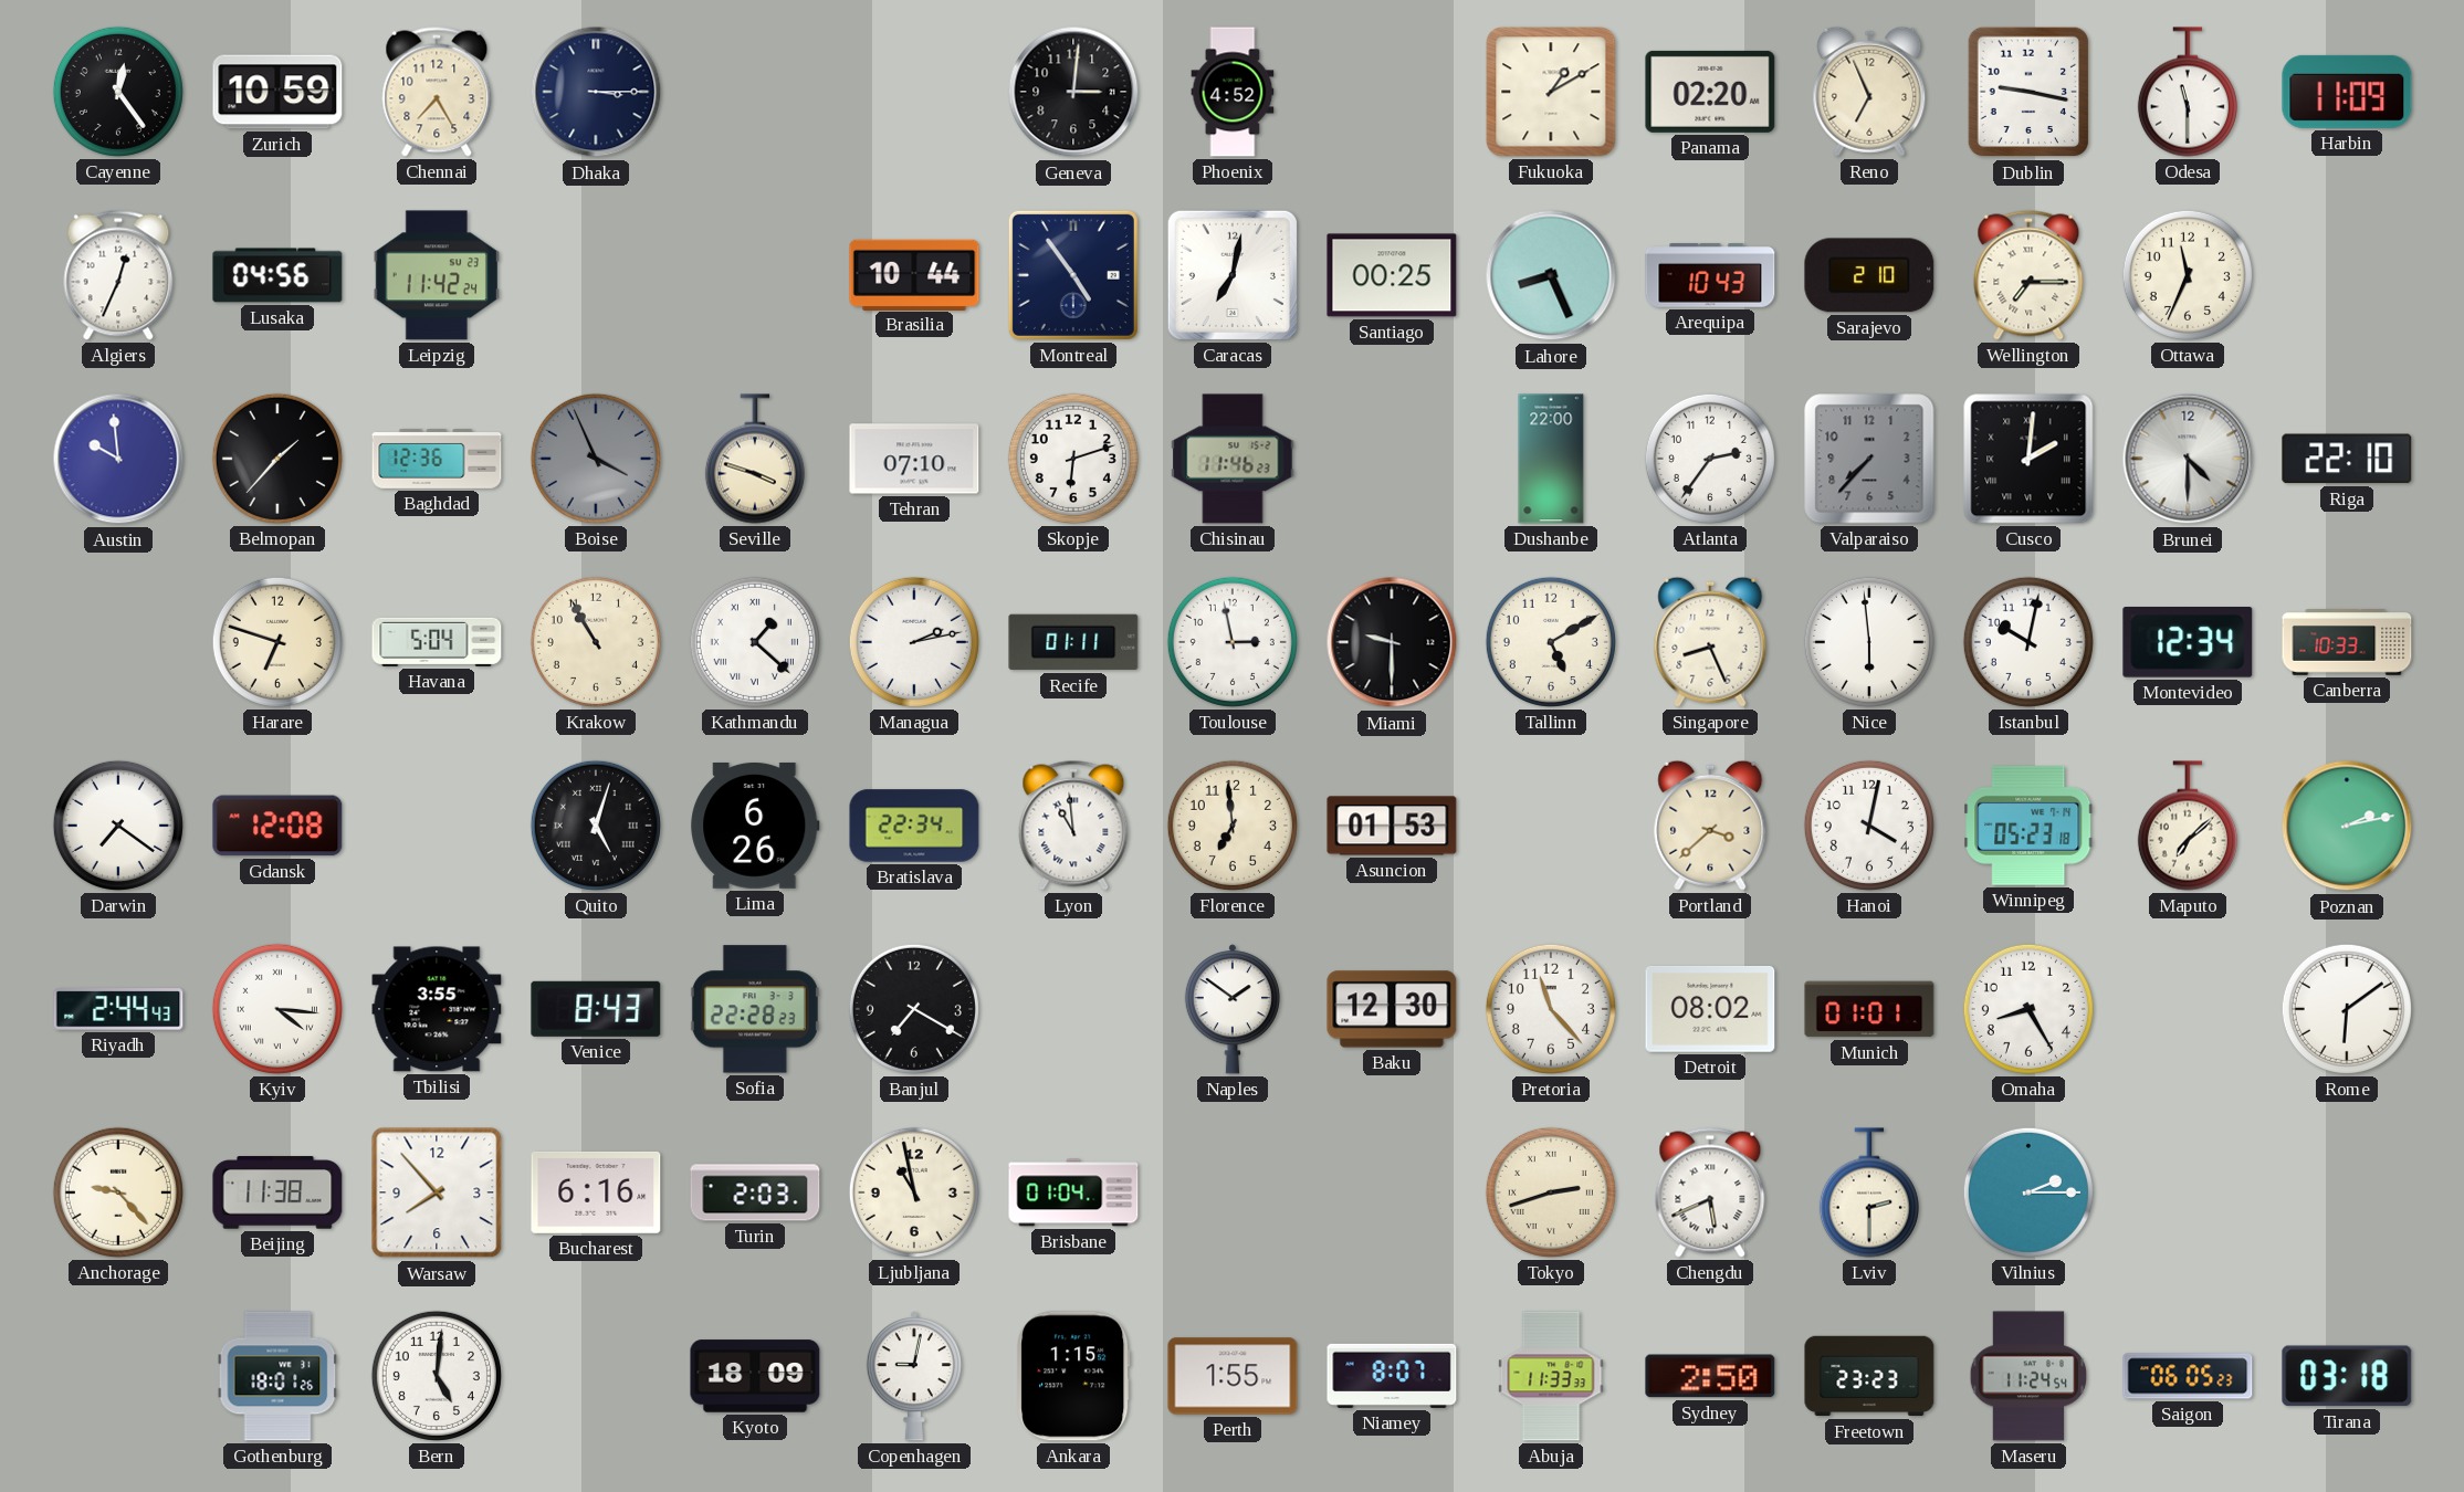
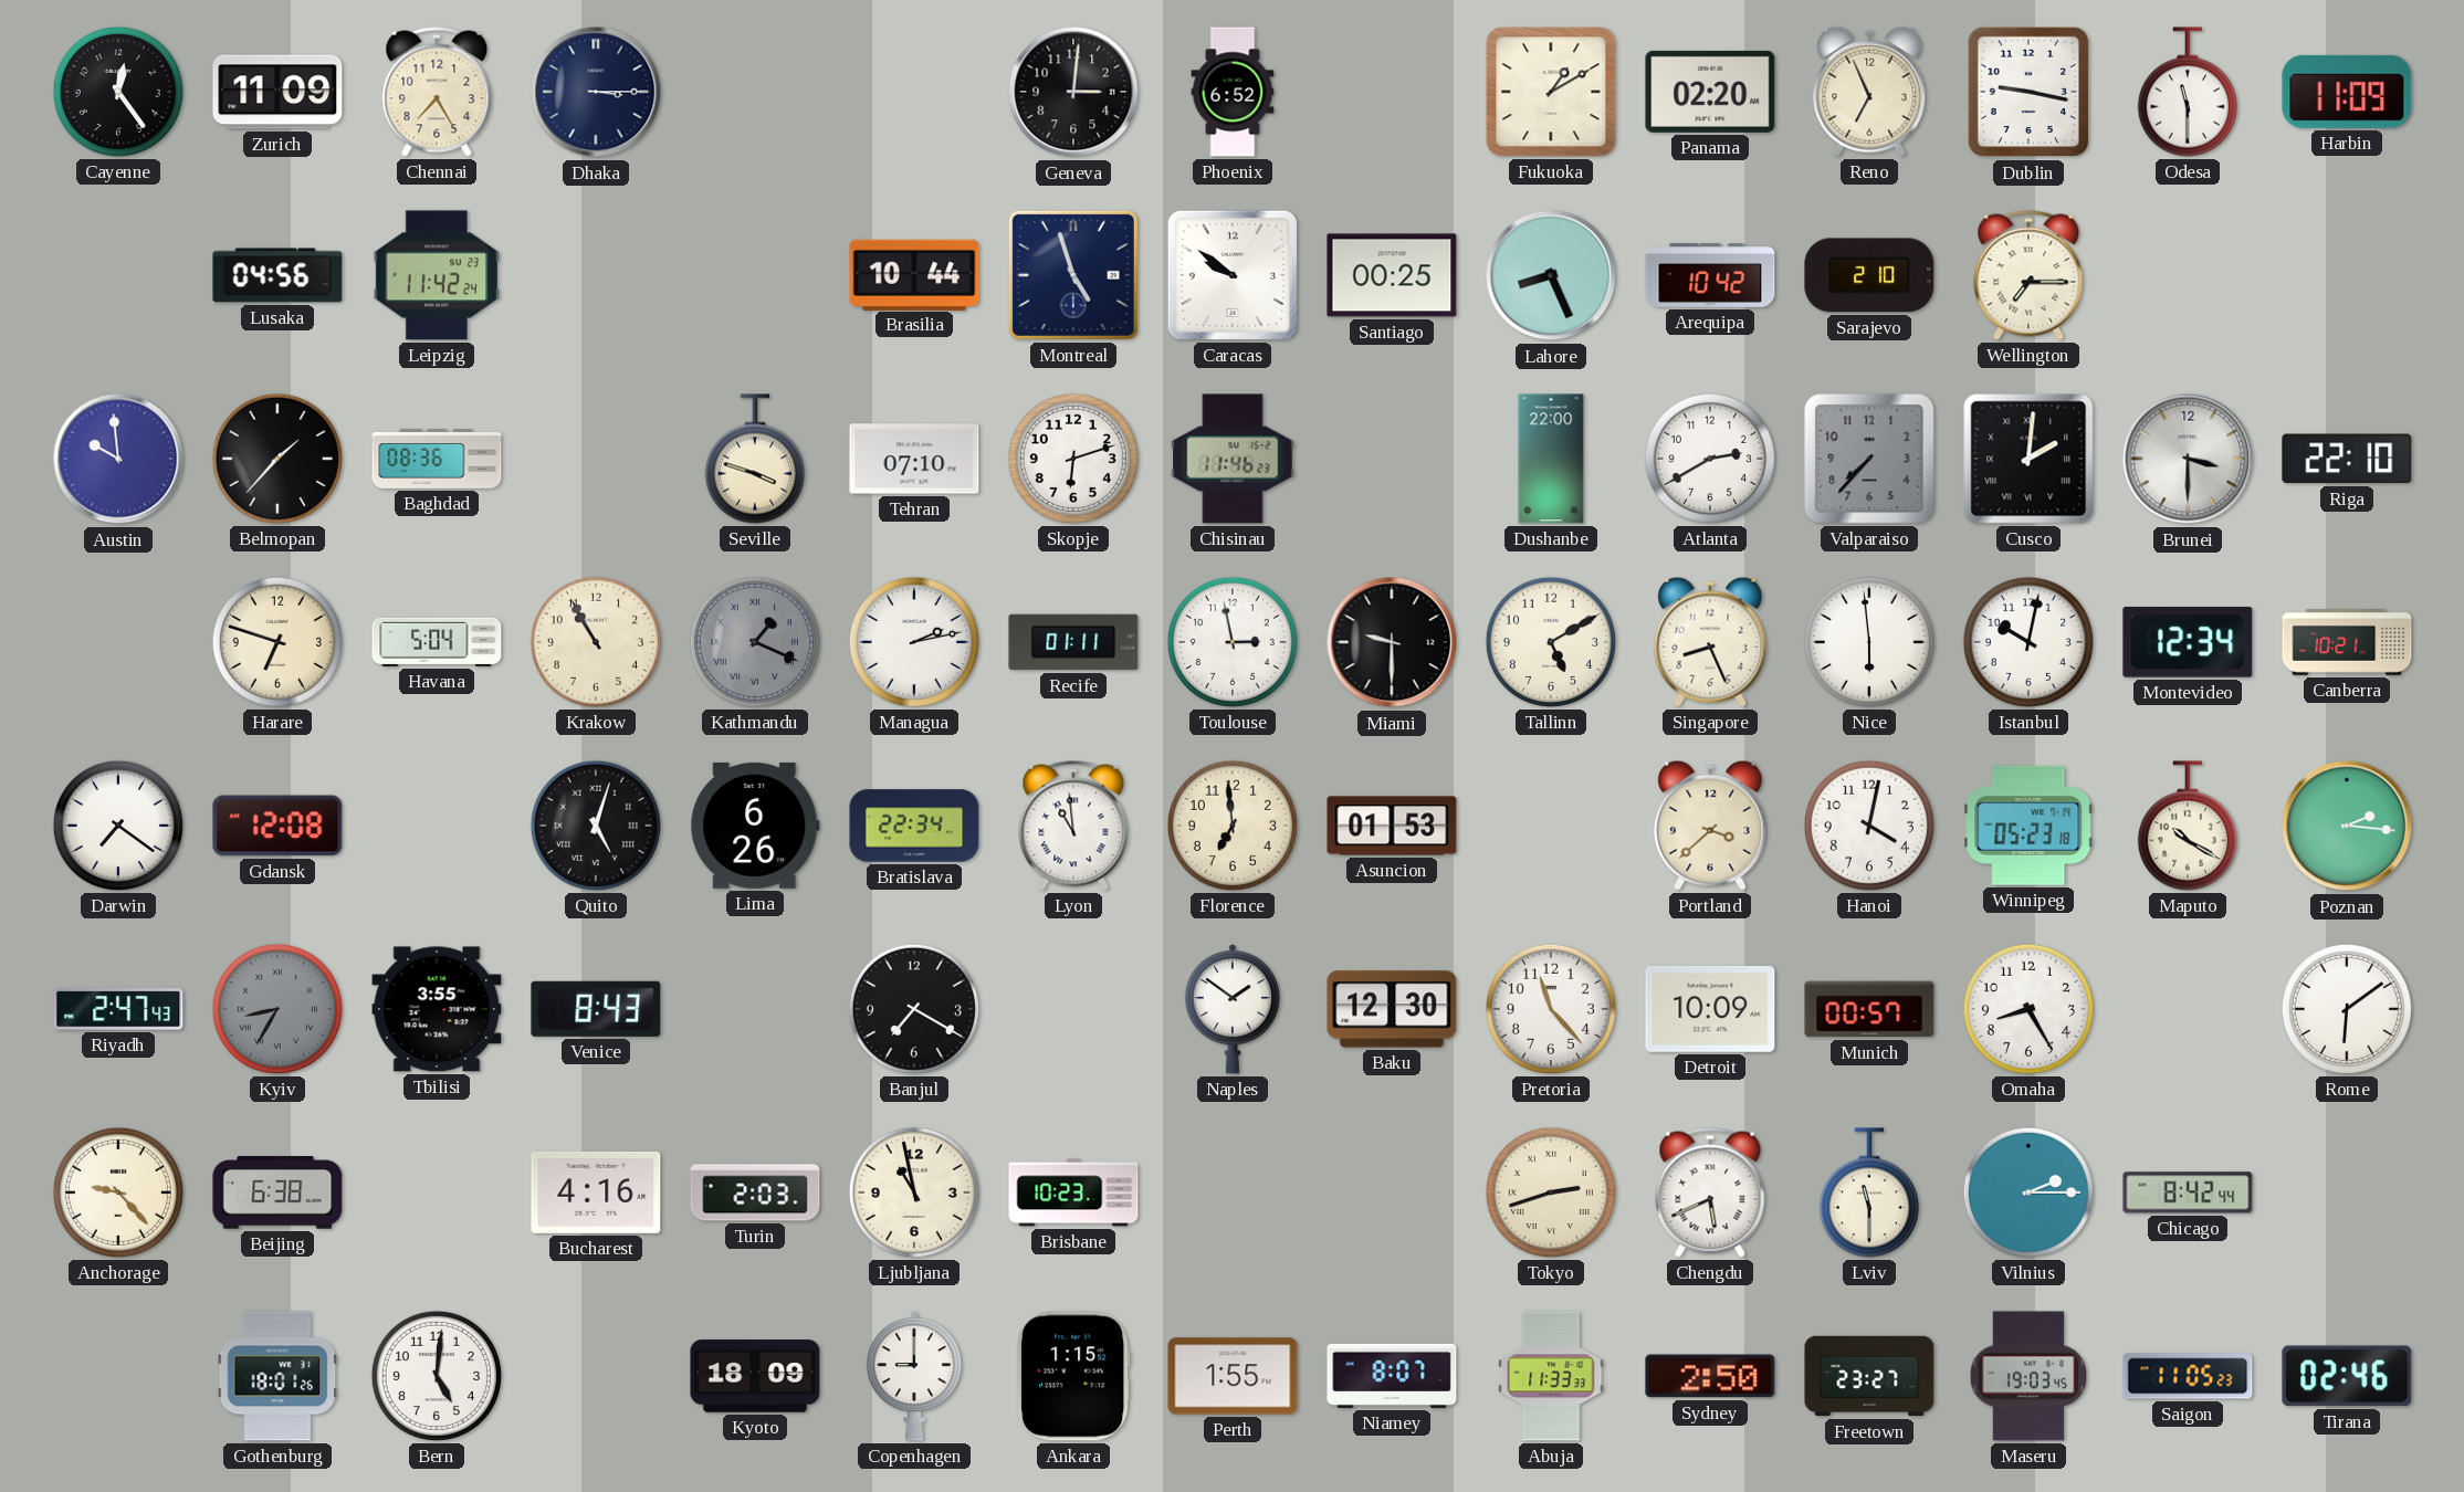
Zurich: 10:59 -> 11:09
Phoenix: 4:52 -> 6:52
Algiers: 12:34 -> none
Montreal: 4:54 -> 4:57
Caracas: 7:02 -> 9:51
Arequipa: 10:43 -> 10:42
Ottawa: 11:34 -> none
Baghdad: 12:36 -> 08:36
Boise: 3:56 -> none
Atlanta: 2:36 -> 2:40
Brunei: 4:30 -> 3:30
Kathmandu: 1:22 -> 1:19
Kathmandu dial: white -> grey
Canberra: 10:33 -> 10:21
Maputo: 7:08 -> 10:20
Poznan: 2:13 -> 2:16
Riyadh: 2:44 -> 2:47
Kyiv: 4:16 -> 8:35
Kyiv dial: white -> grey
Sofia: 22:28 -> none
Detroit: 08:02 -> 10:09
Munich: 01:01 -> 00:57
Beijing: 11:38 -> 6:38
Warsaw: 7:53 -> none
Bucharest: 6:16 -> 4:16
Brisbane: 01:04 -> 10:23
Lviv: 2:30 -> 11:30
Chicago: none -> 8:42
Copenhagen: 9:02 -> 9:00
Freetown: 23:23 -> 23:27
Maseru: 11:24 -> 19:03
Saigon: 06:05 -> 11:05
Tirana: 03:18 -> 02:46
